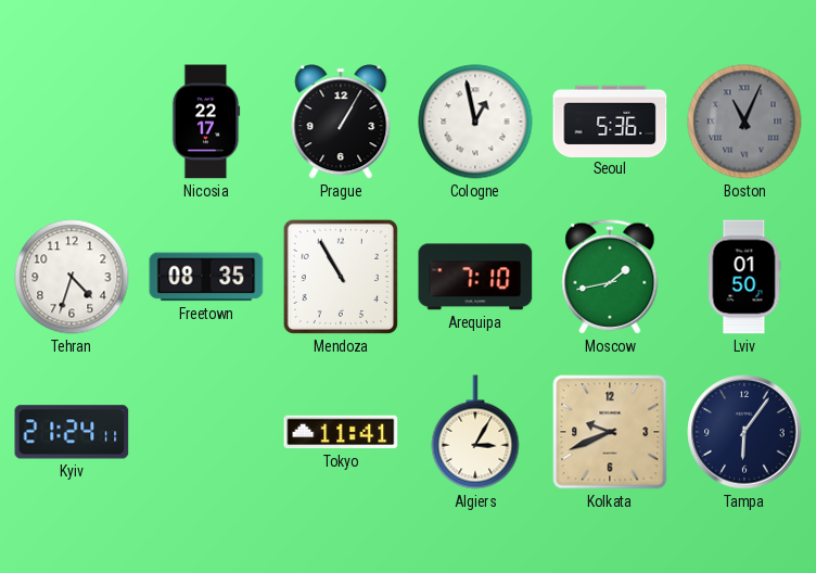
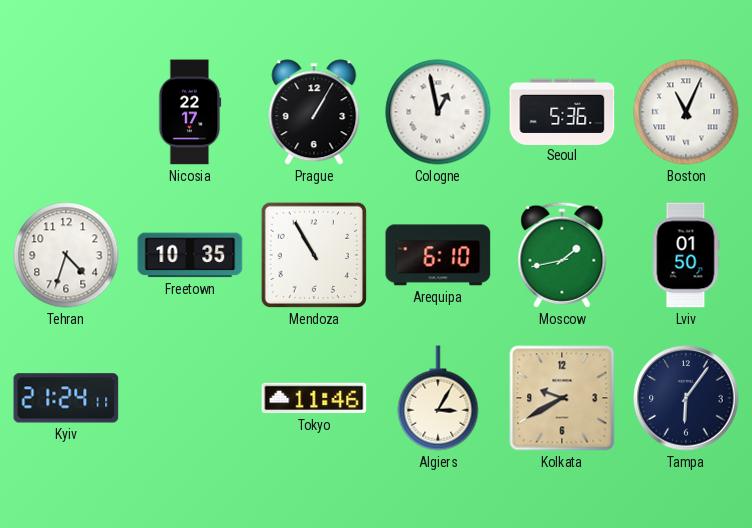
Boston dial: grey -> white
Freetown: 08:35 -> 10:35
Arequipa: 7:10 -> 6:10
Tokyo: 11:41 -> 11:46
Kolkata: 9:41 -> 9:40
